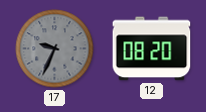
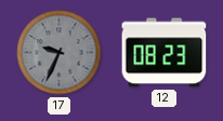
12: 08:20 -> 08:23
